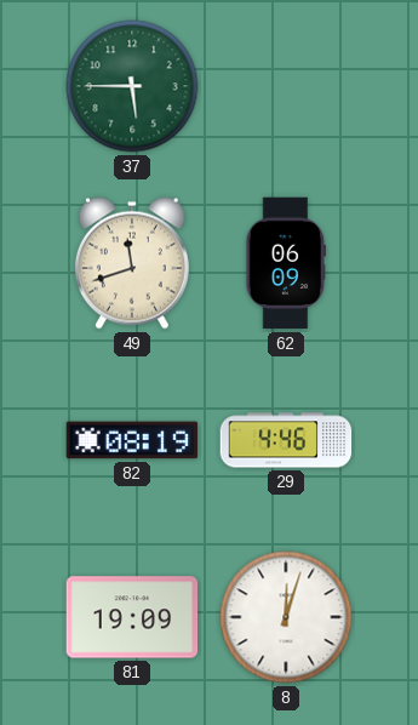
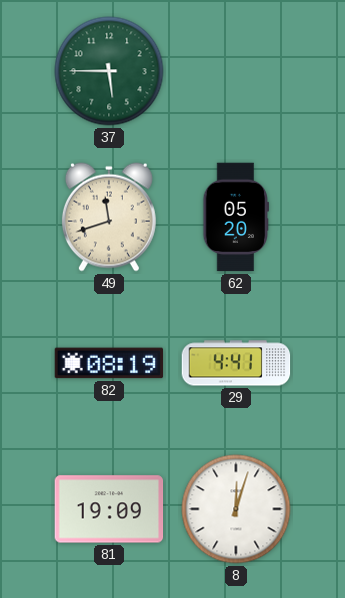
62: 06:09 -> 05:20
29: 4:46 -> 4:41
